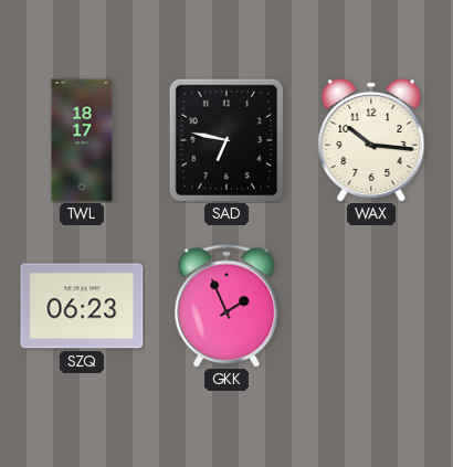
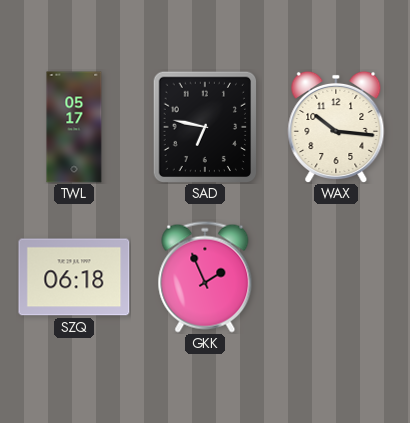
TWL: 18:17 -> 05:17
SZQ: 06:23 -> 06:18
